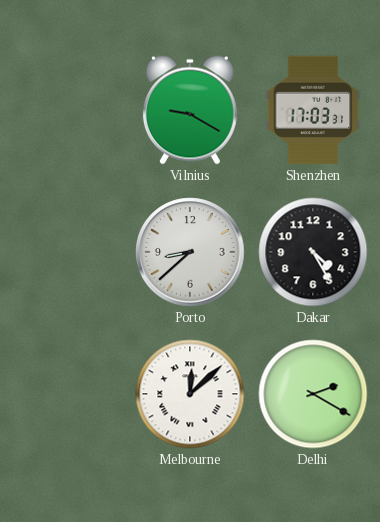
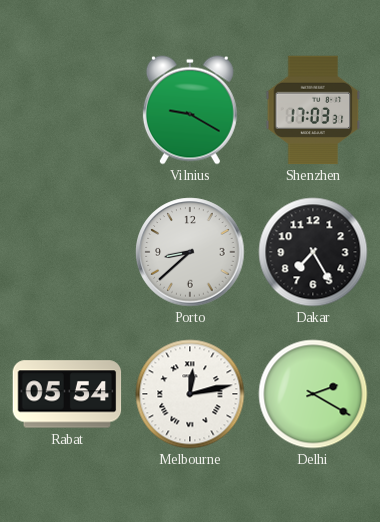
Dakar: 4:25 -> 7:25
Rabat: none -> 05:54
Melbourne: 12:08 -> 12:13
